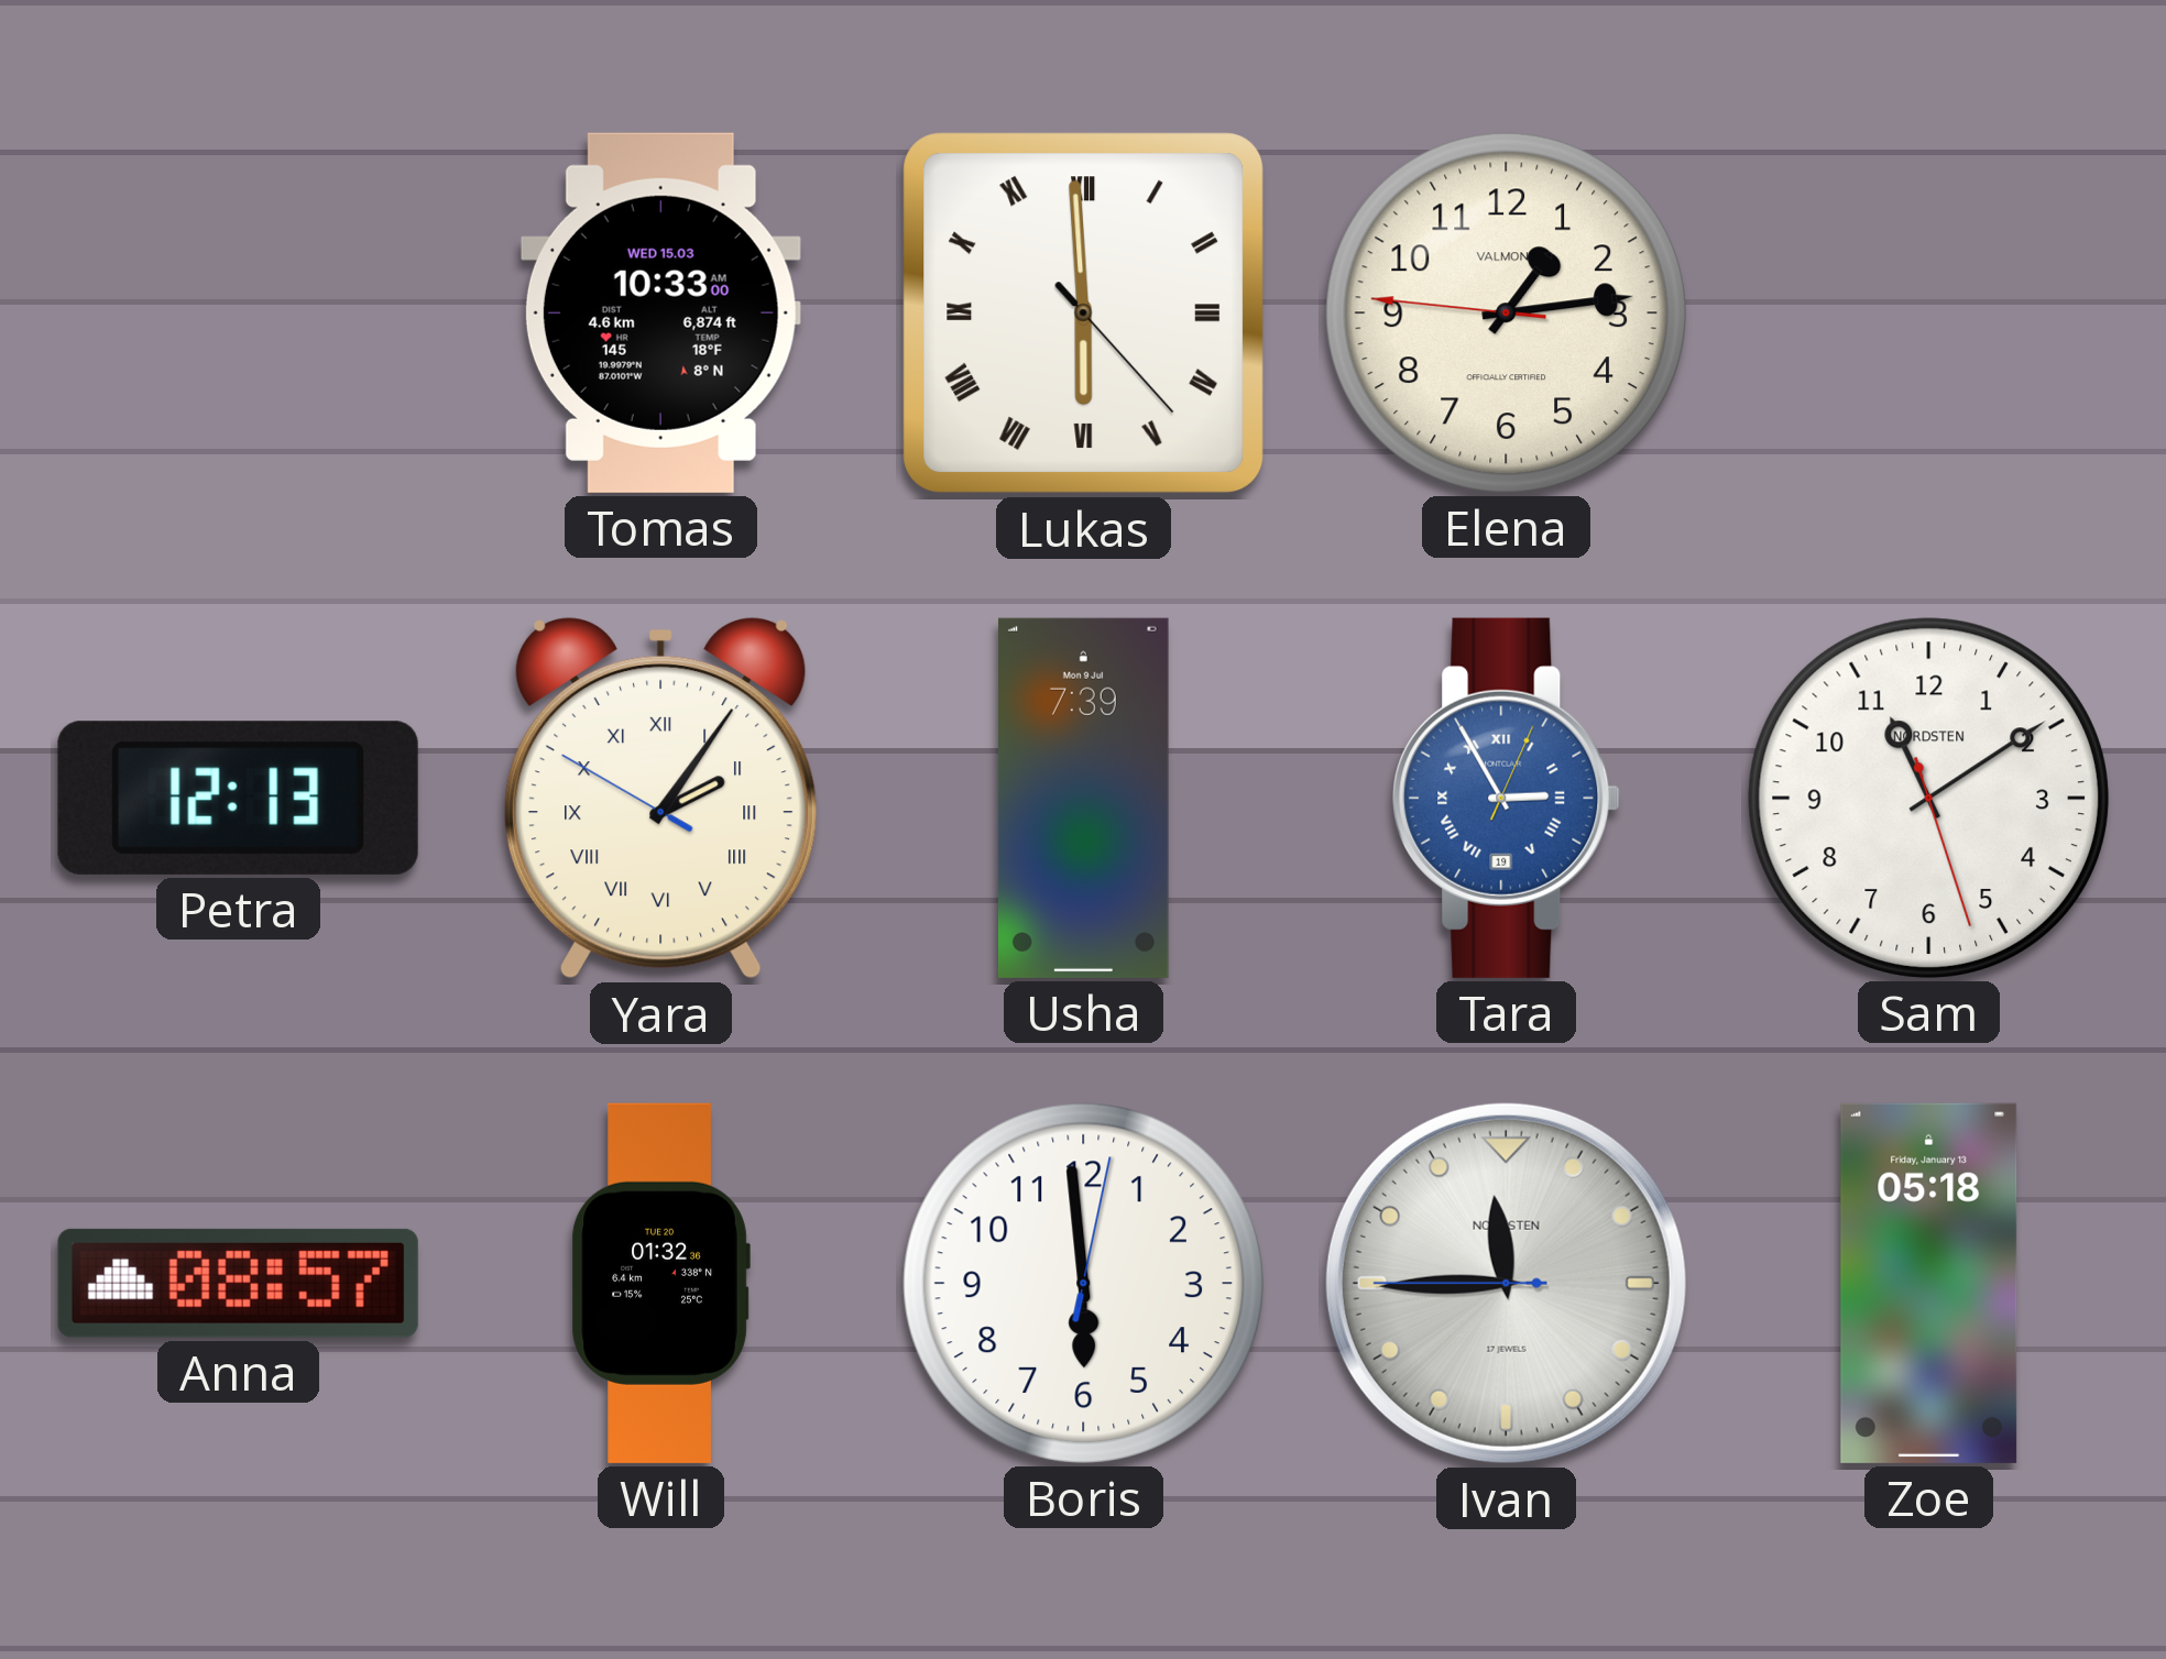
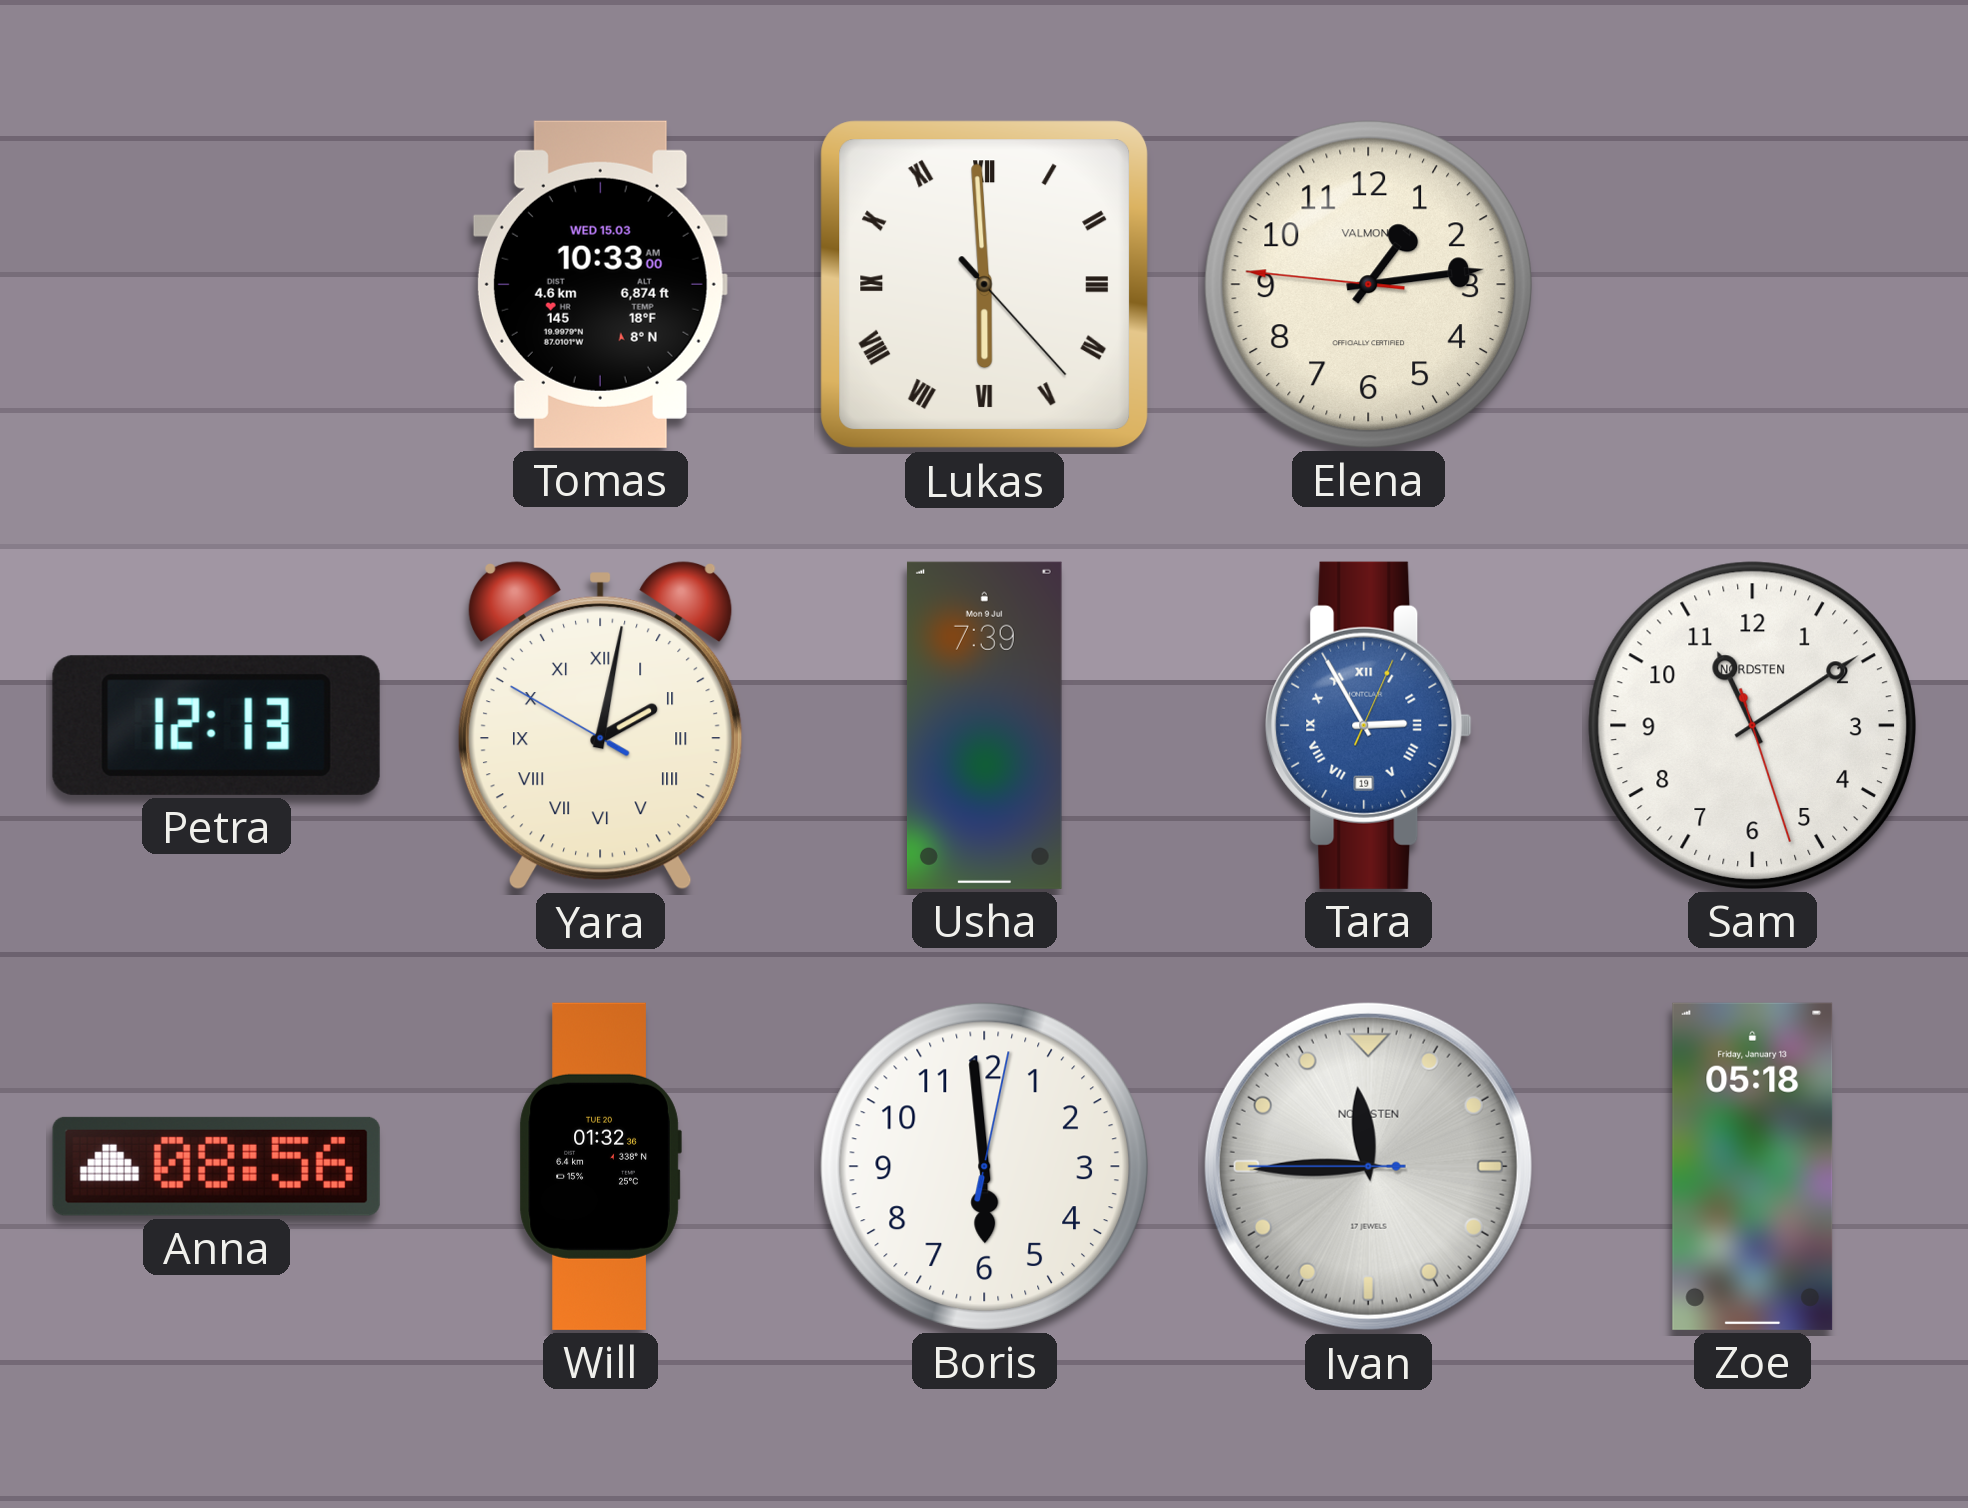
Yara: 2:05 -> 2:01
Anna: 08:57 -> 08:56
